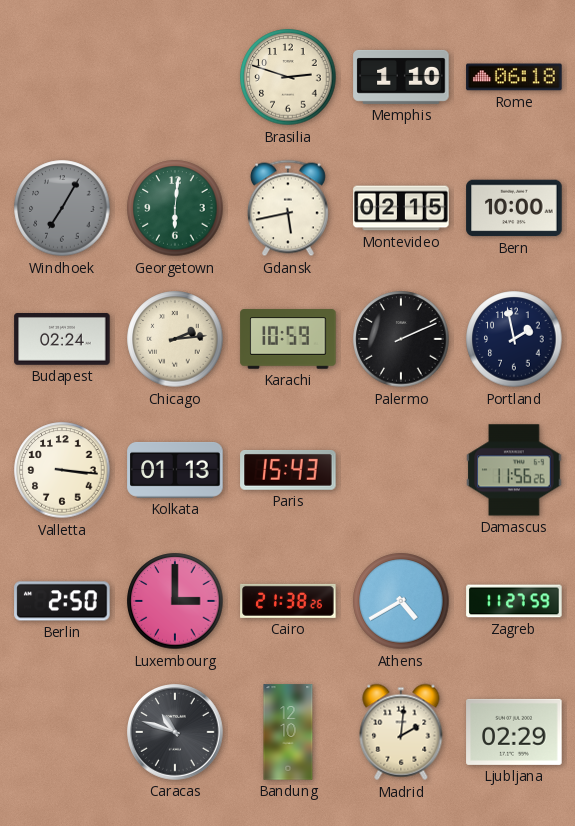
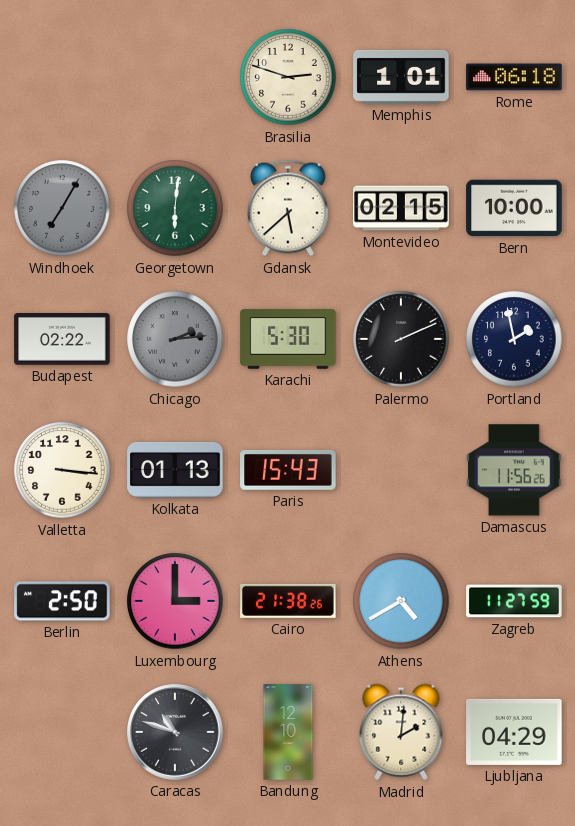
Memphis: 1:10 -> 1:01
Gdansk: 5:43 -> 5:38
Budapest: 02:24 -> 02:22
Chicago dial: cream -> grey
Karachi: 10:59 -> 5:30
Ljubljana: 02:29 -> 04:29
